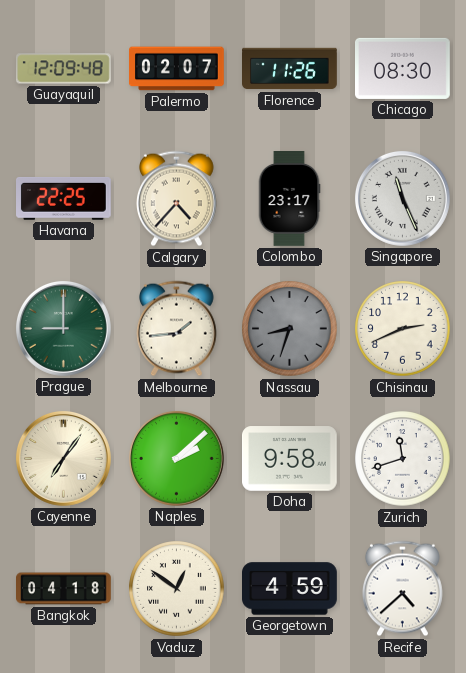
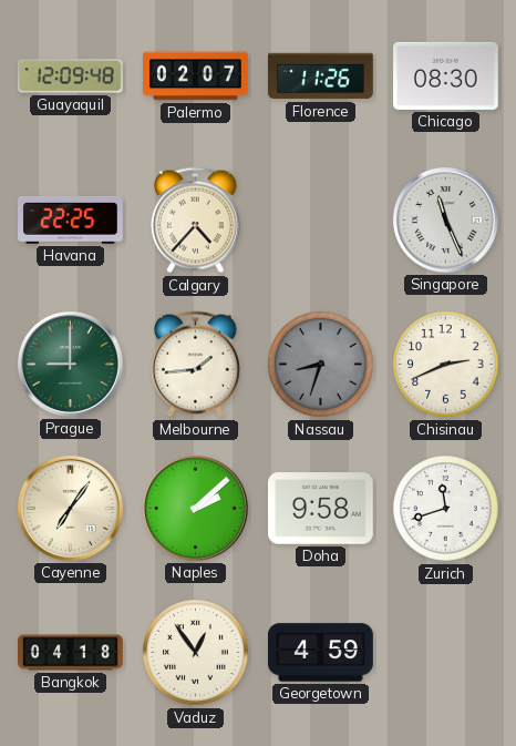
Colombo: 23:17 -> none
Vaduz: 12:51 -> 12:54
Recife: 4:38 -> none
